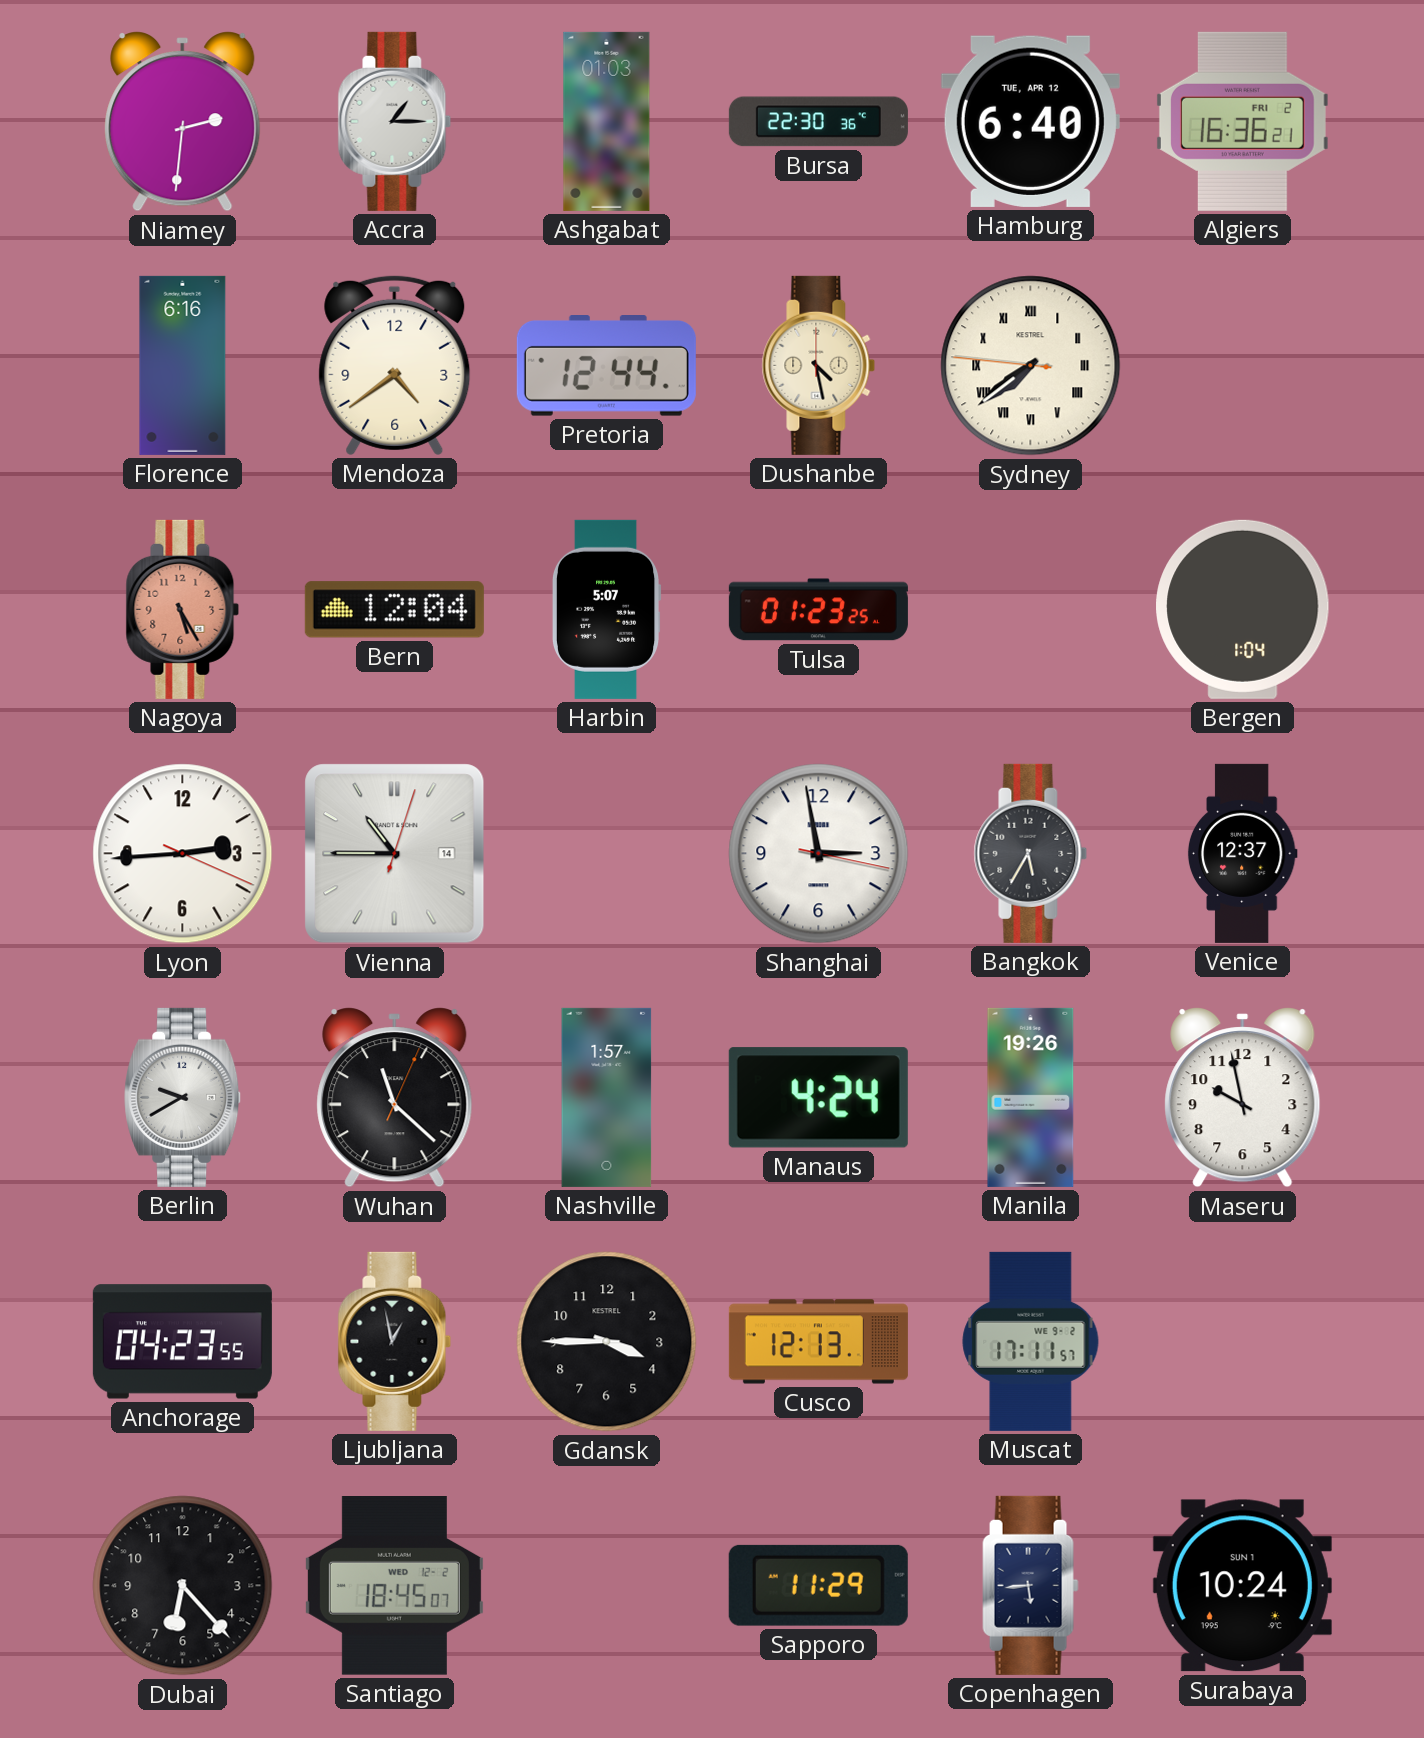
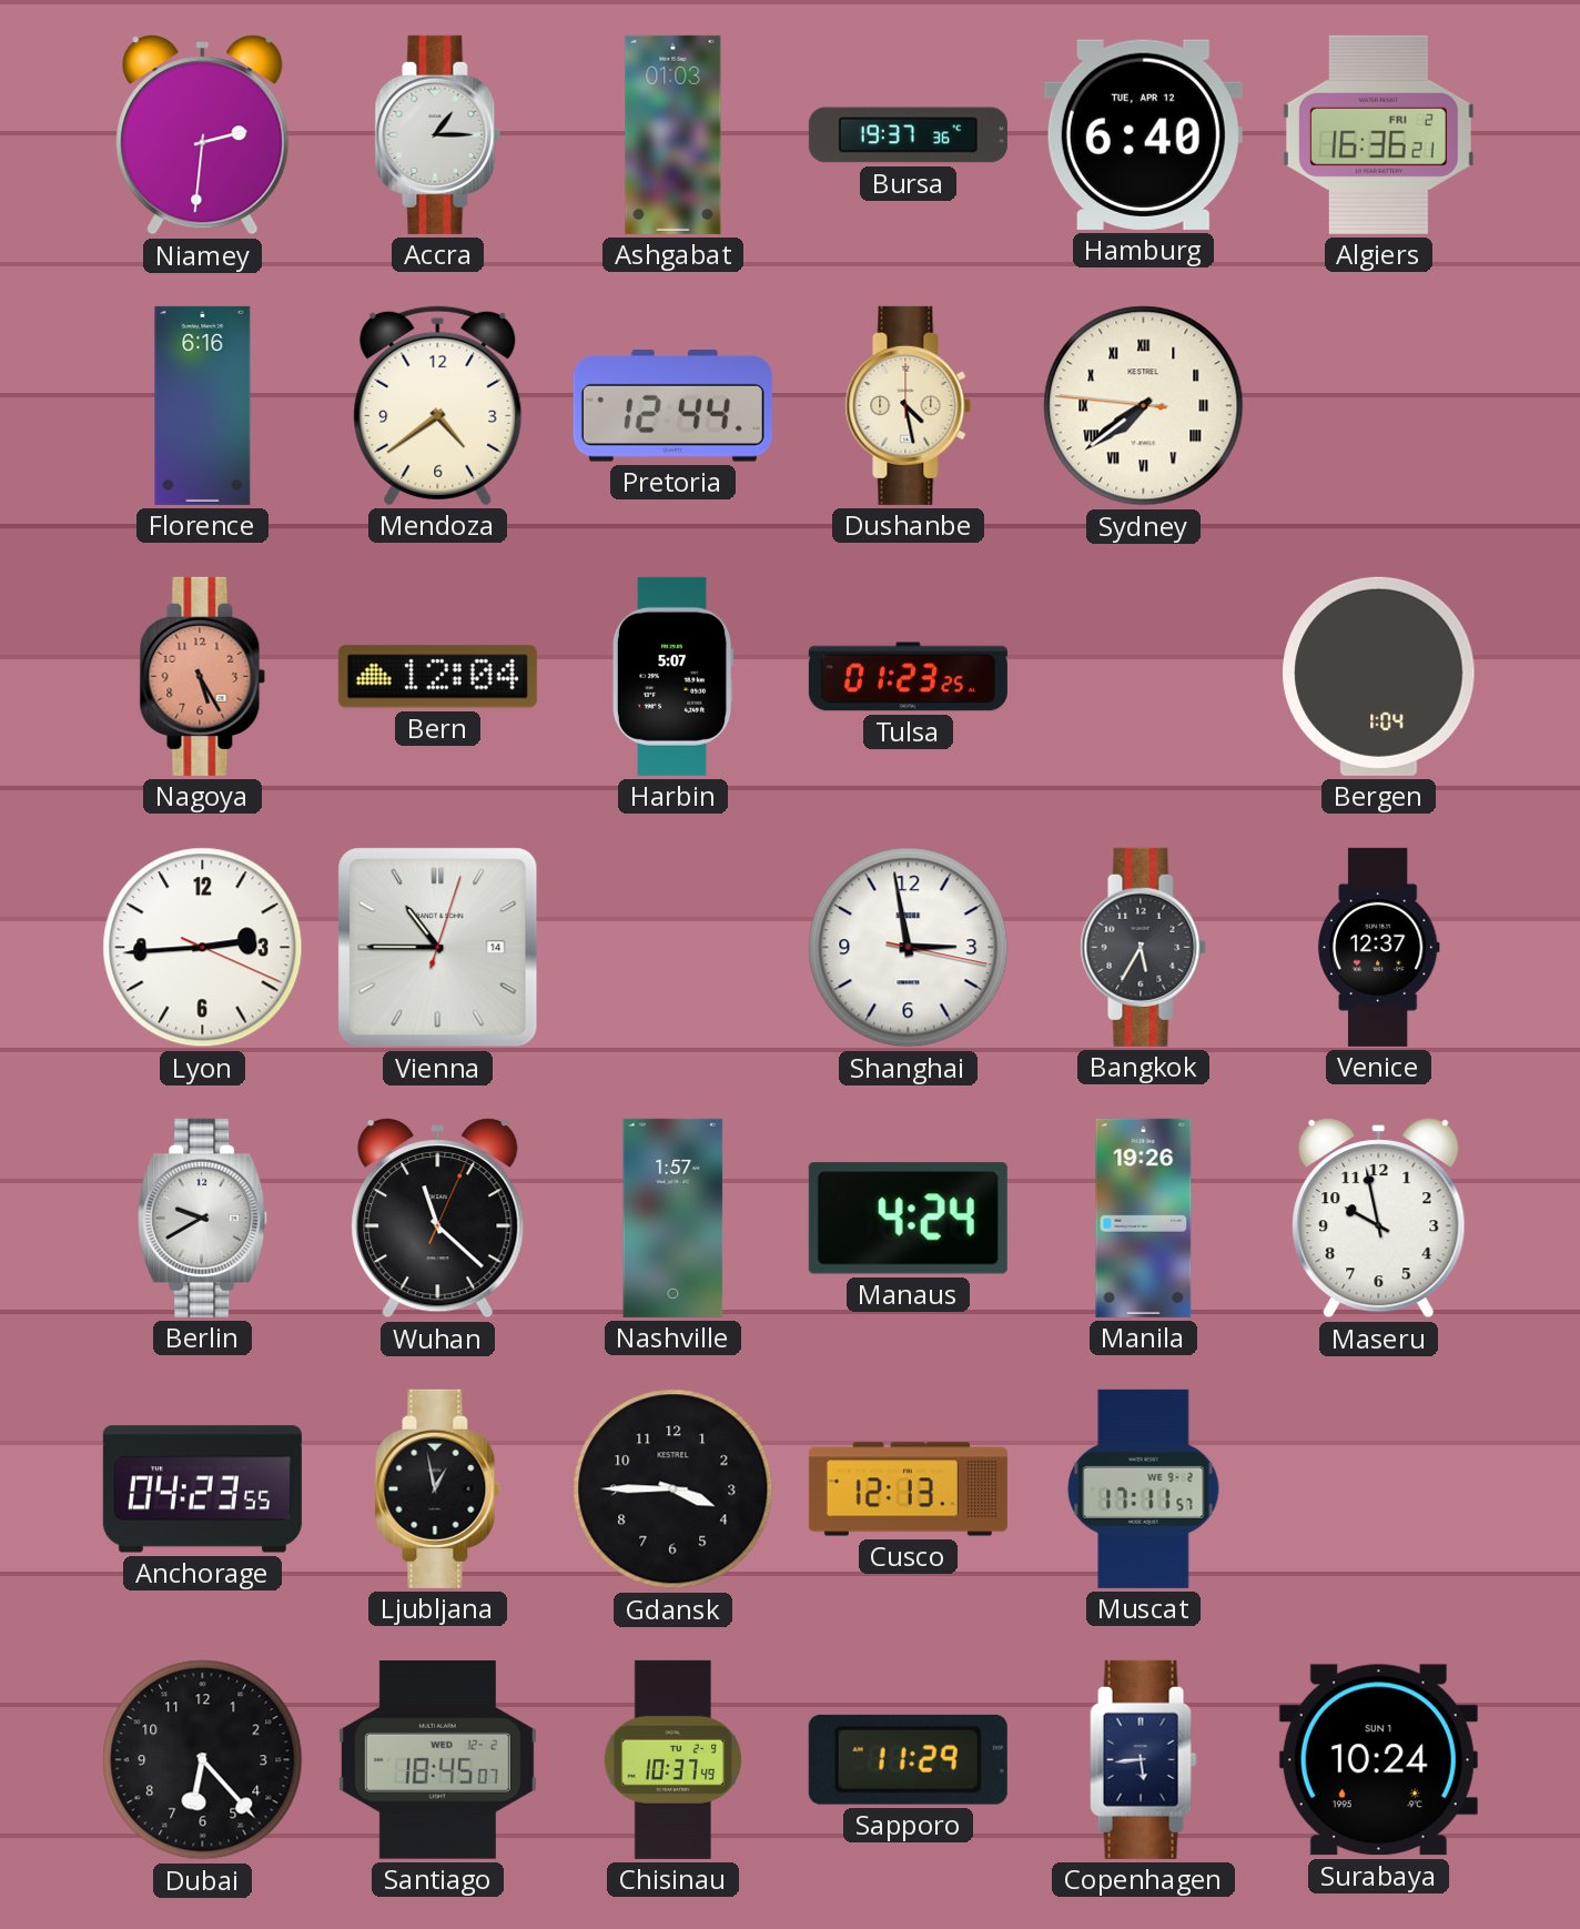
Bursa: 22:30 -> 19:37
Chisinau: none -> 10:37
